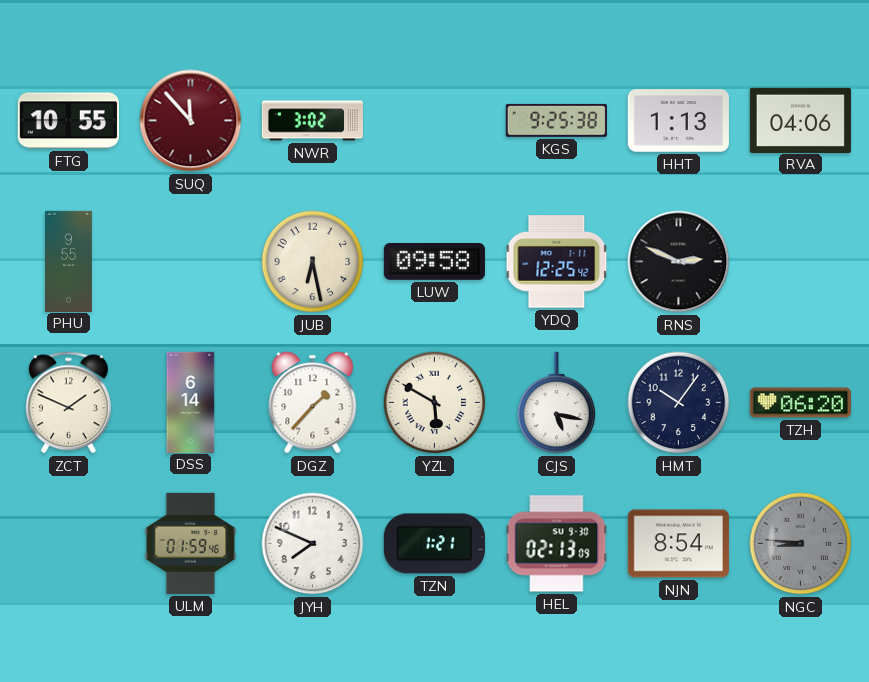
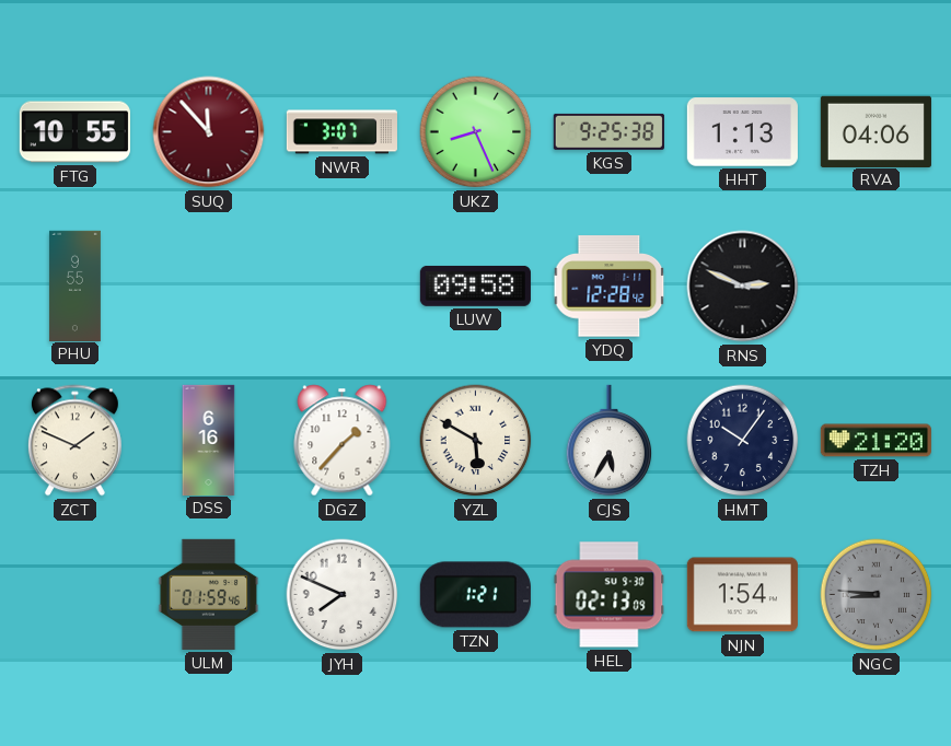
NWR: 3:02 -> 3:07
UKZ: none -> 8:26
JUB: 6:28 -> none
YDQ: 12:25 -> 12:28
DSS: 6:14 -> 6:16
CJS: 5:17 -> 5:35
TZH: 06:20 -> 21:20
NJN: 8:54 -> 1:54
